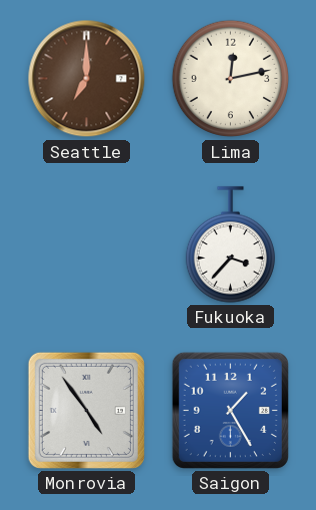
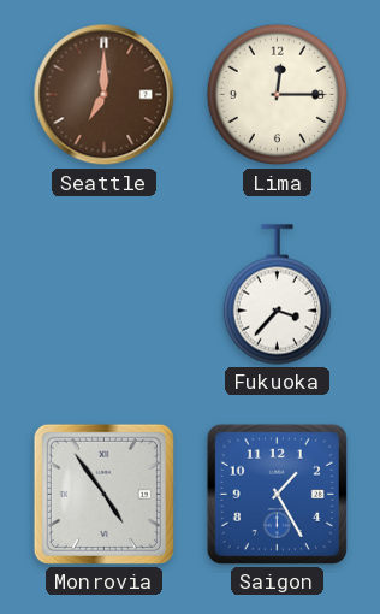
Lima: 12:13 -> 12:15
